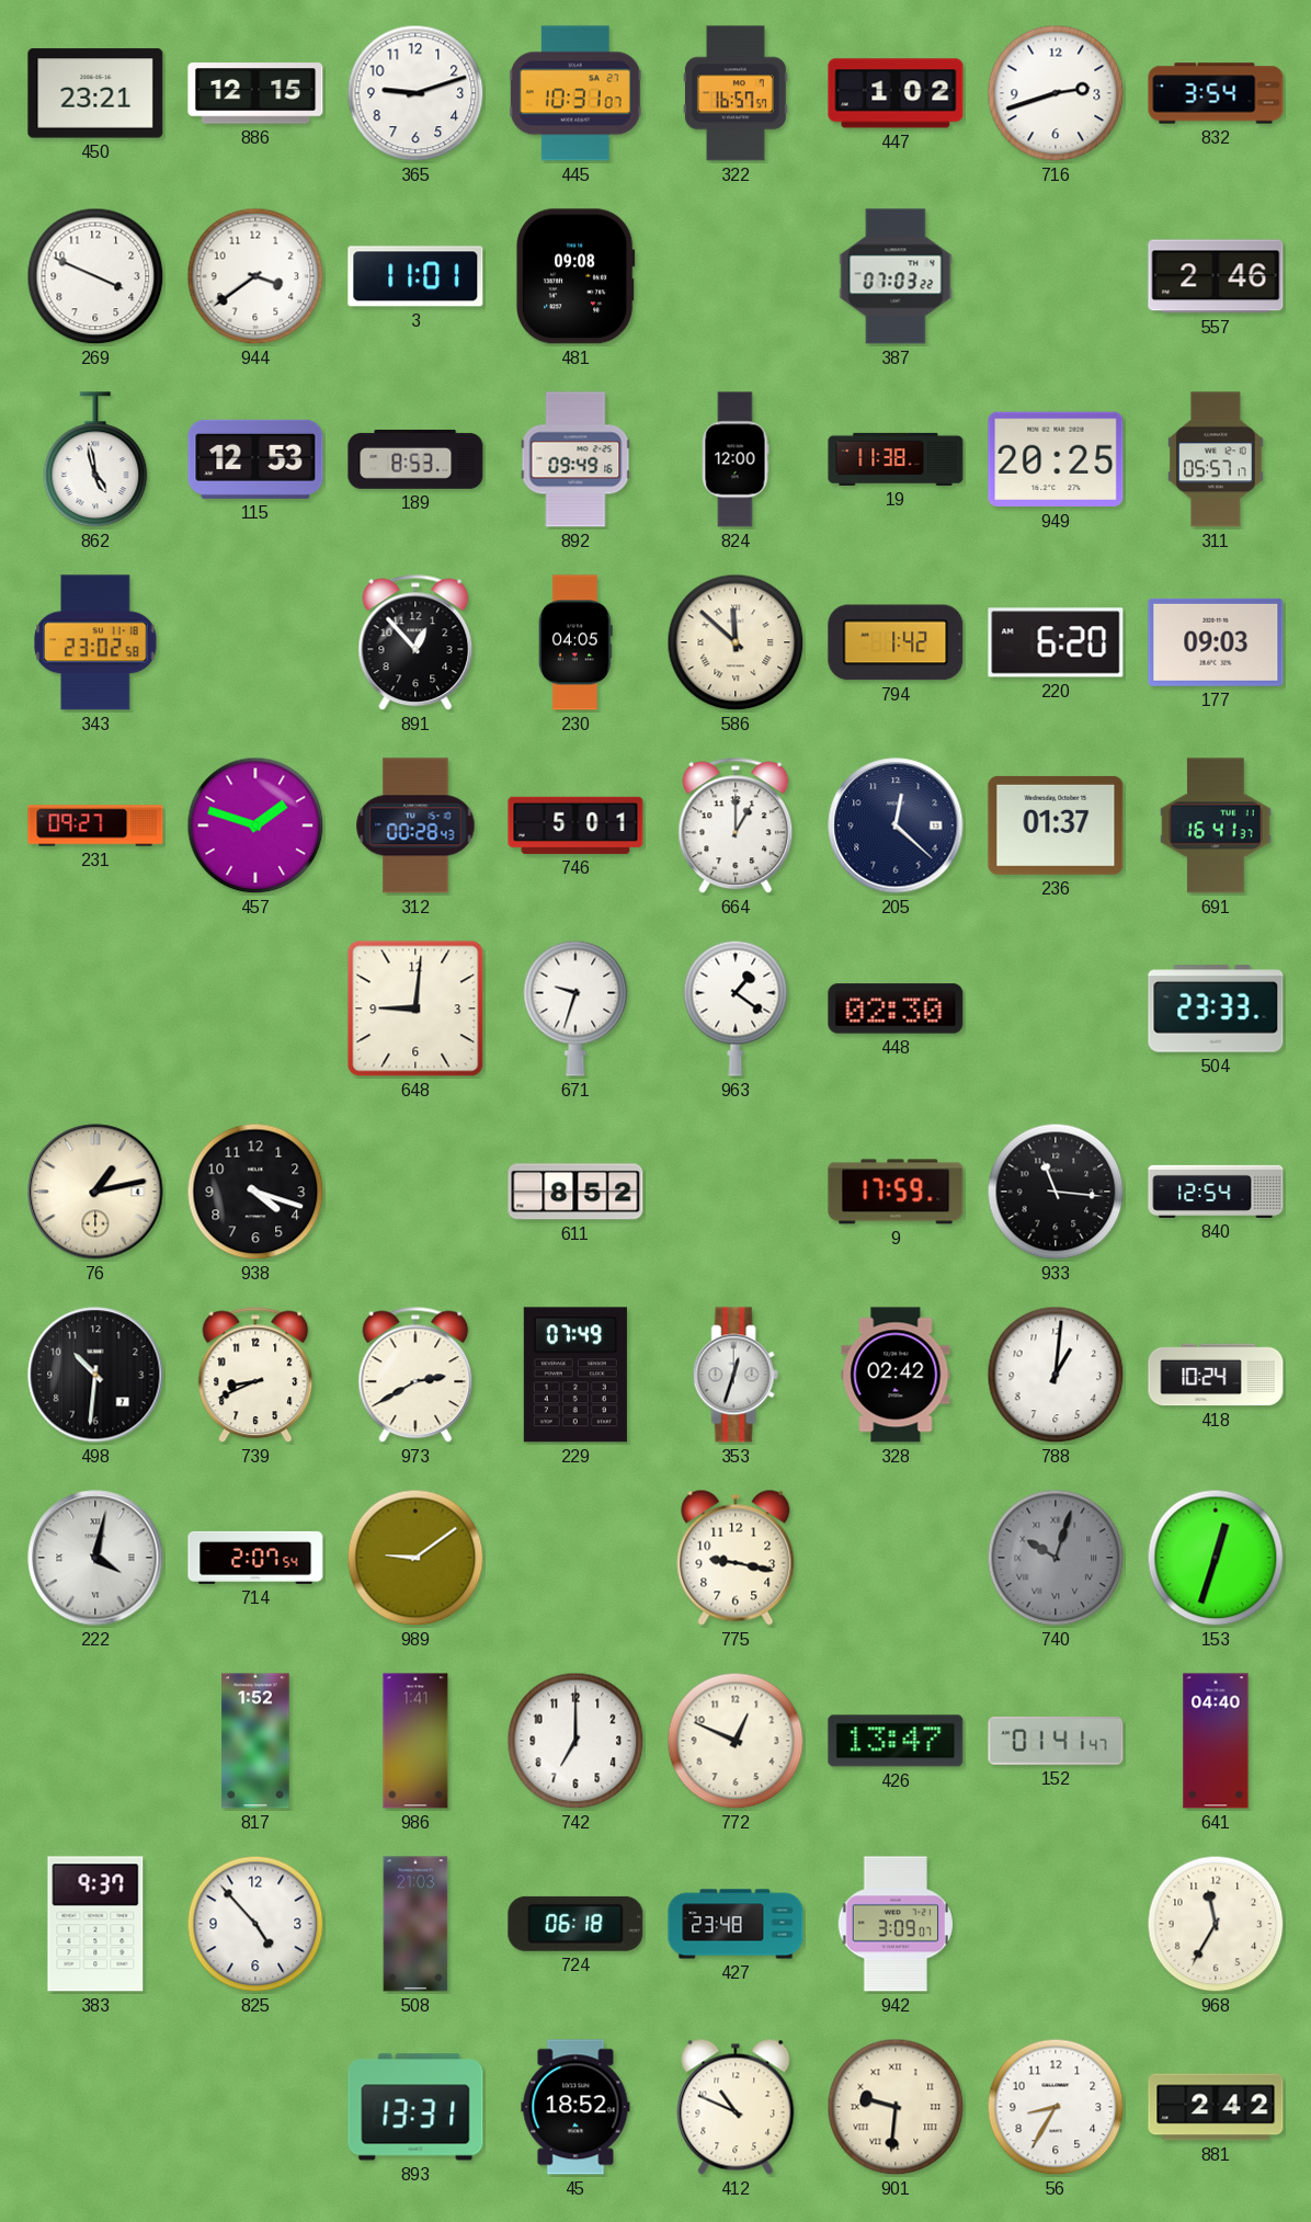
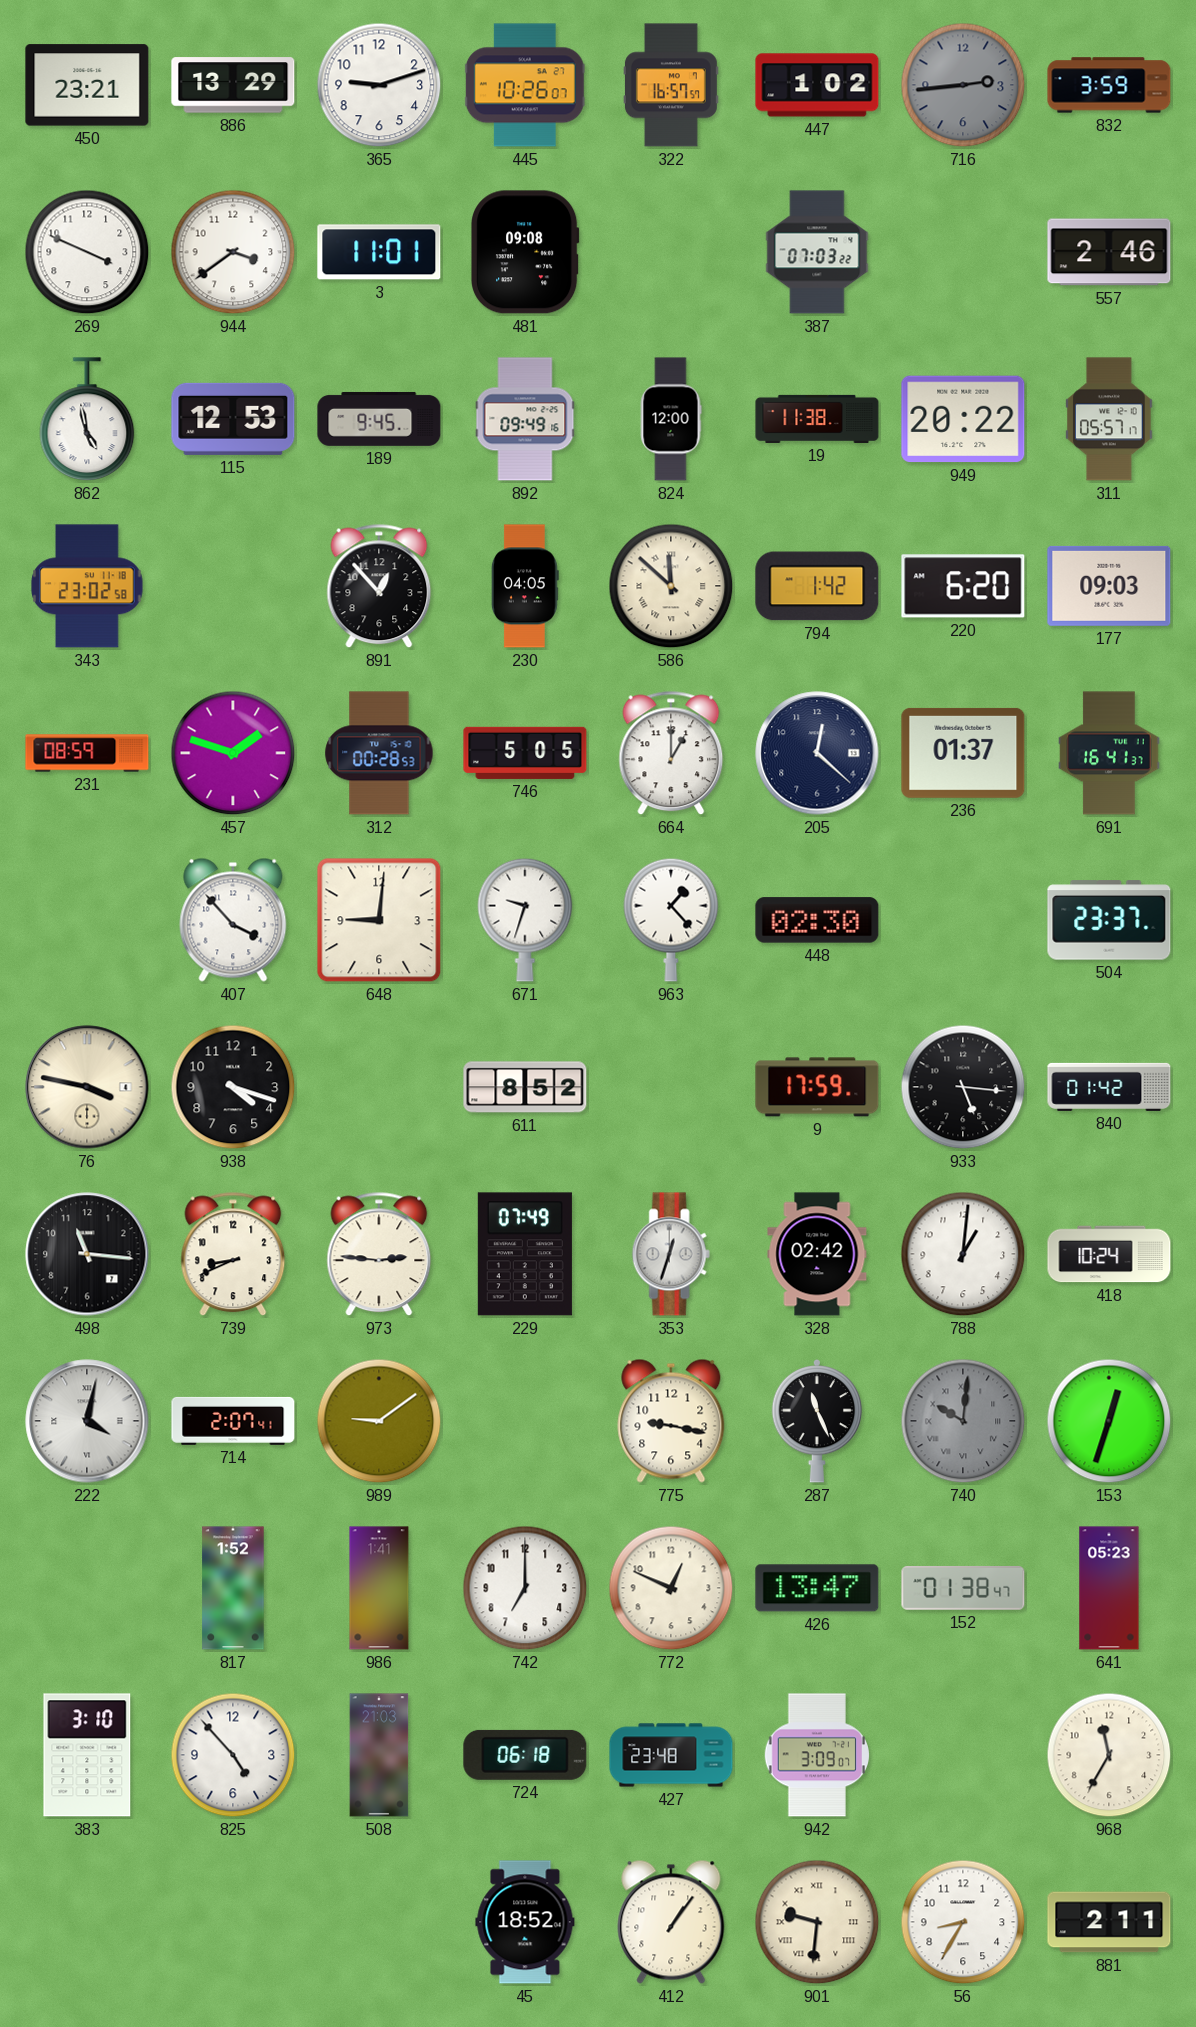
886: 12:15 -> 13:29
445: 10:31 -> 10:26
716: 2:42 -> 2:44
716 dial: white -> grey
832: 3:54 -> 3:59
189: 8:53 -> 9:45
949: 20:25 -> 20:22
231: 09:27 -> 08:59
312: 00:28:43 -> 00:28:53
746: 5:01 -> 5:05
407: none -> 3:53
963: 1:21 -> 1:23
504: 23:33 -> 23:37
76: 1:13 -> 3:47
933: 11:16 -> 5:16
840: 12:54 -> 01:42
498: 10:31 -> 11:16
973: 2:40 -> 2:46
714: 2:07:54 -> 2:07:41
287: none -> 11:26
740: 10:03 -> 10:01
152: 01:41 -> 01:38
641: 04:40 -> 05:23
383: 9:37 -> 3:10
893: 13:31 -> none
412: 10:49 -> 1:06
881: 2:42 -> 2:11
